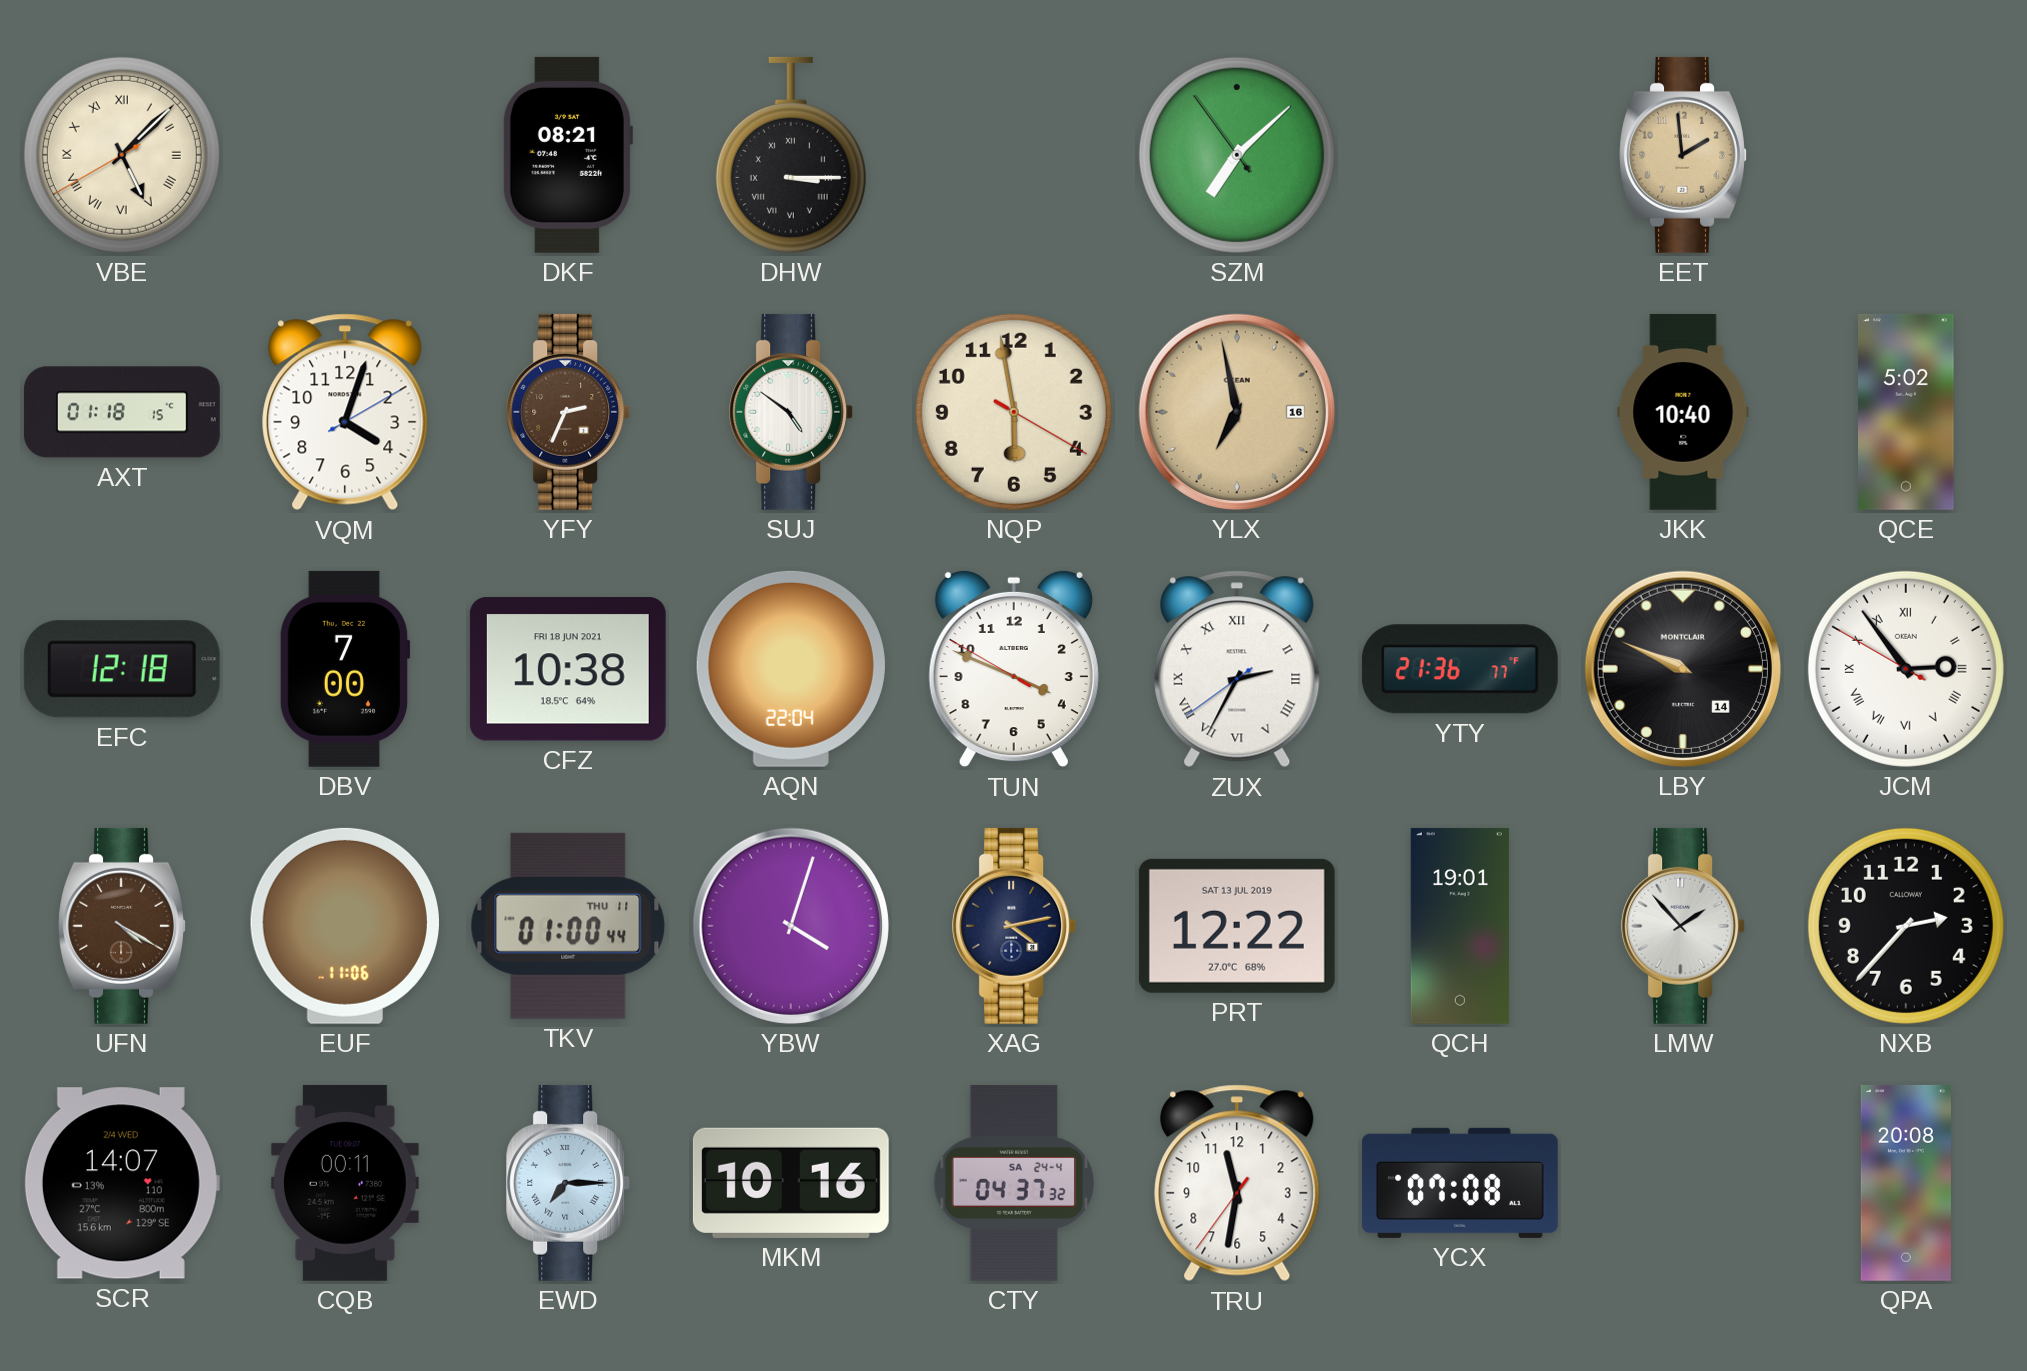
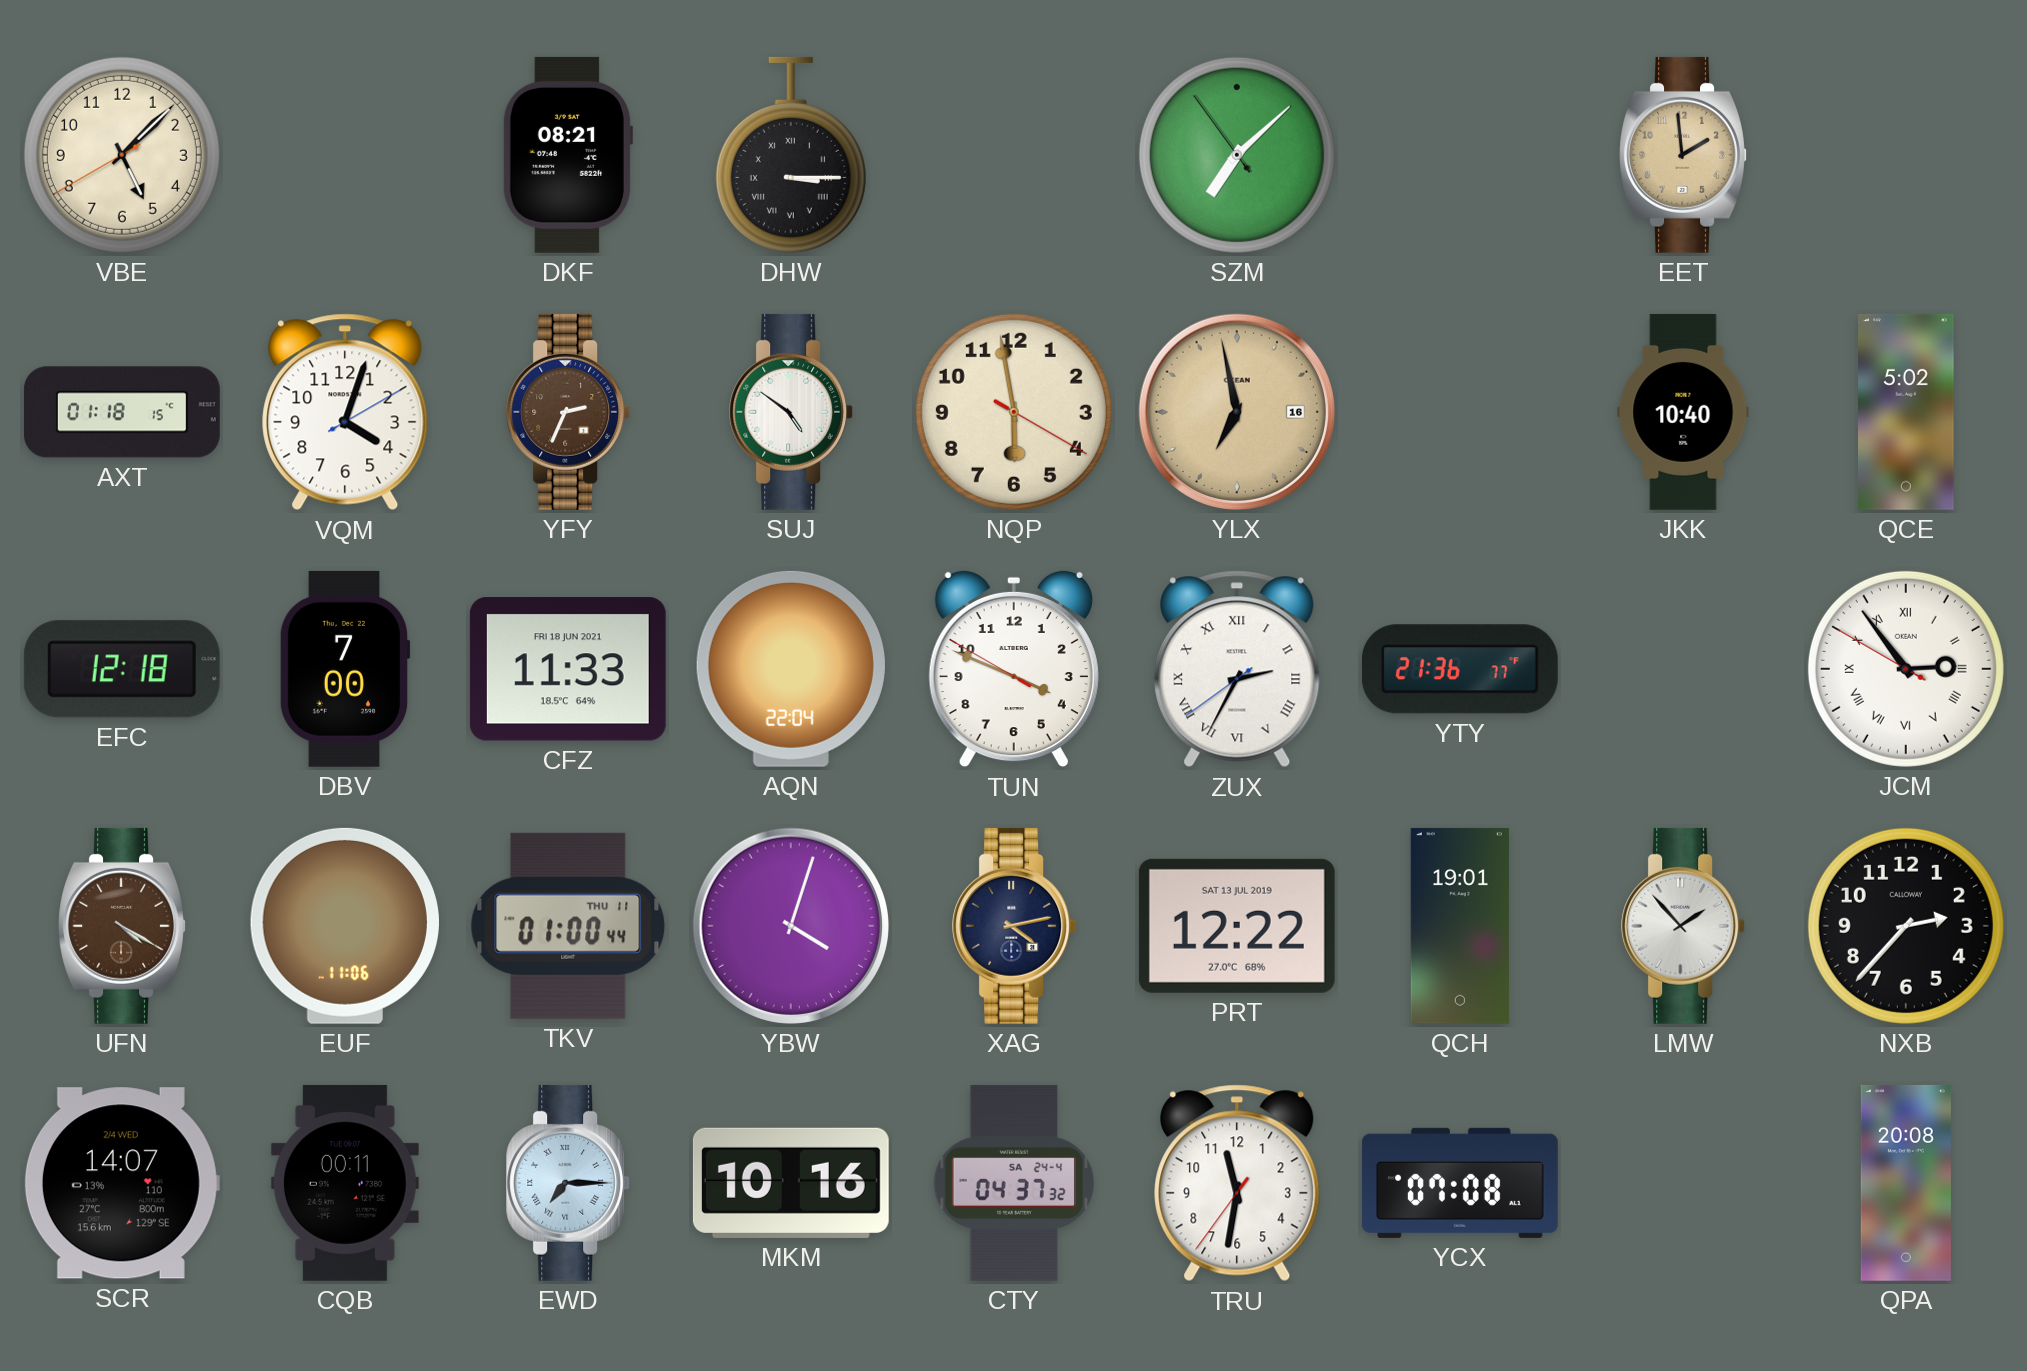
VBE numerals: Roman -> Arabic
CFZ: 10:38 -> 11:33
LBY: 9:49 -> none
